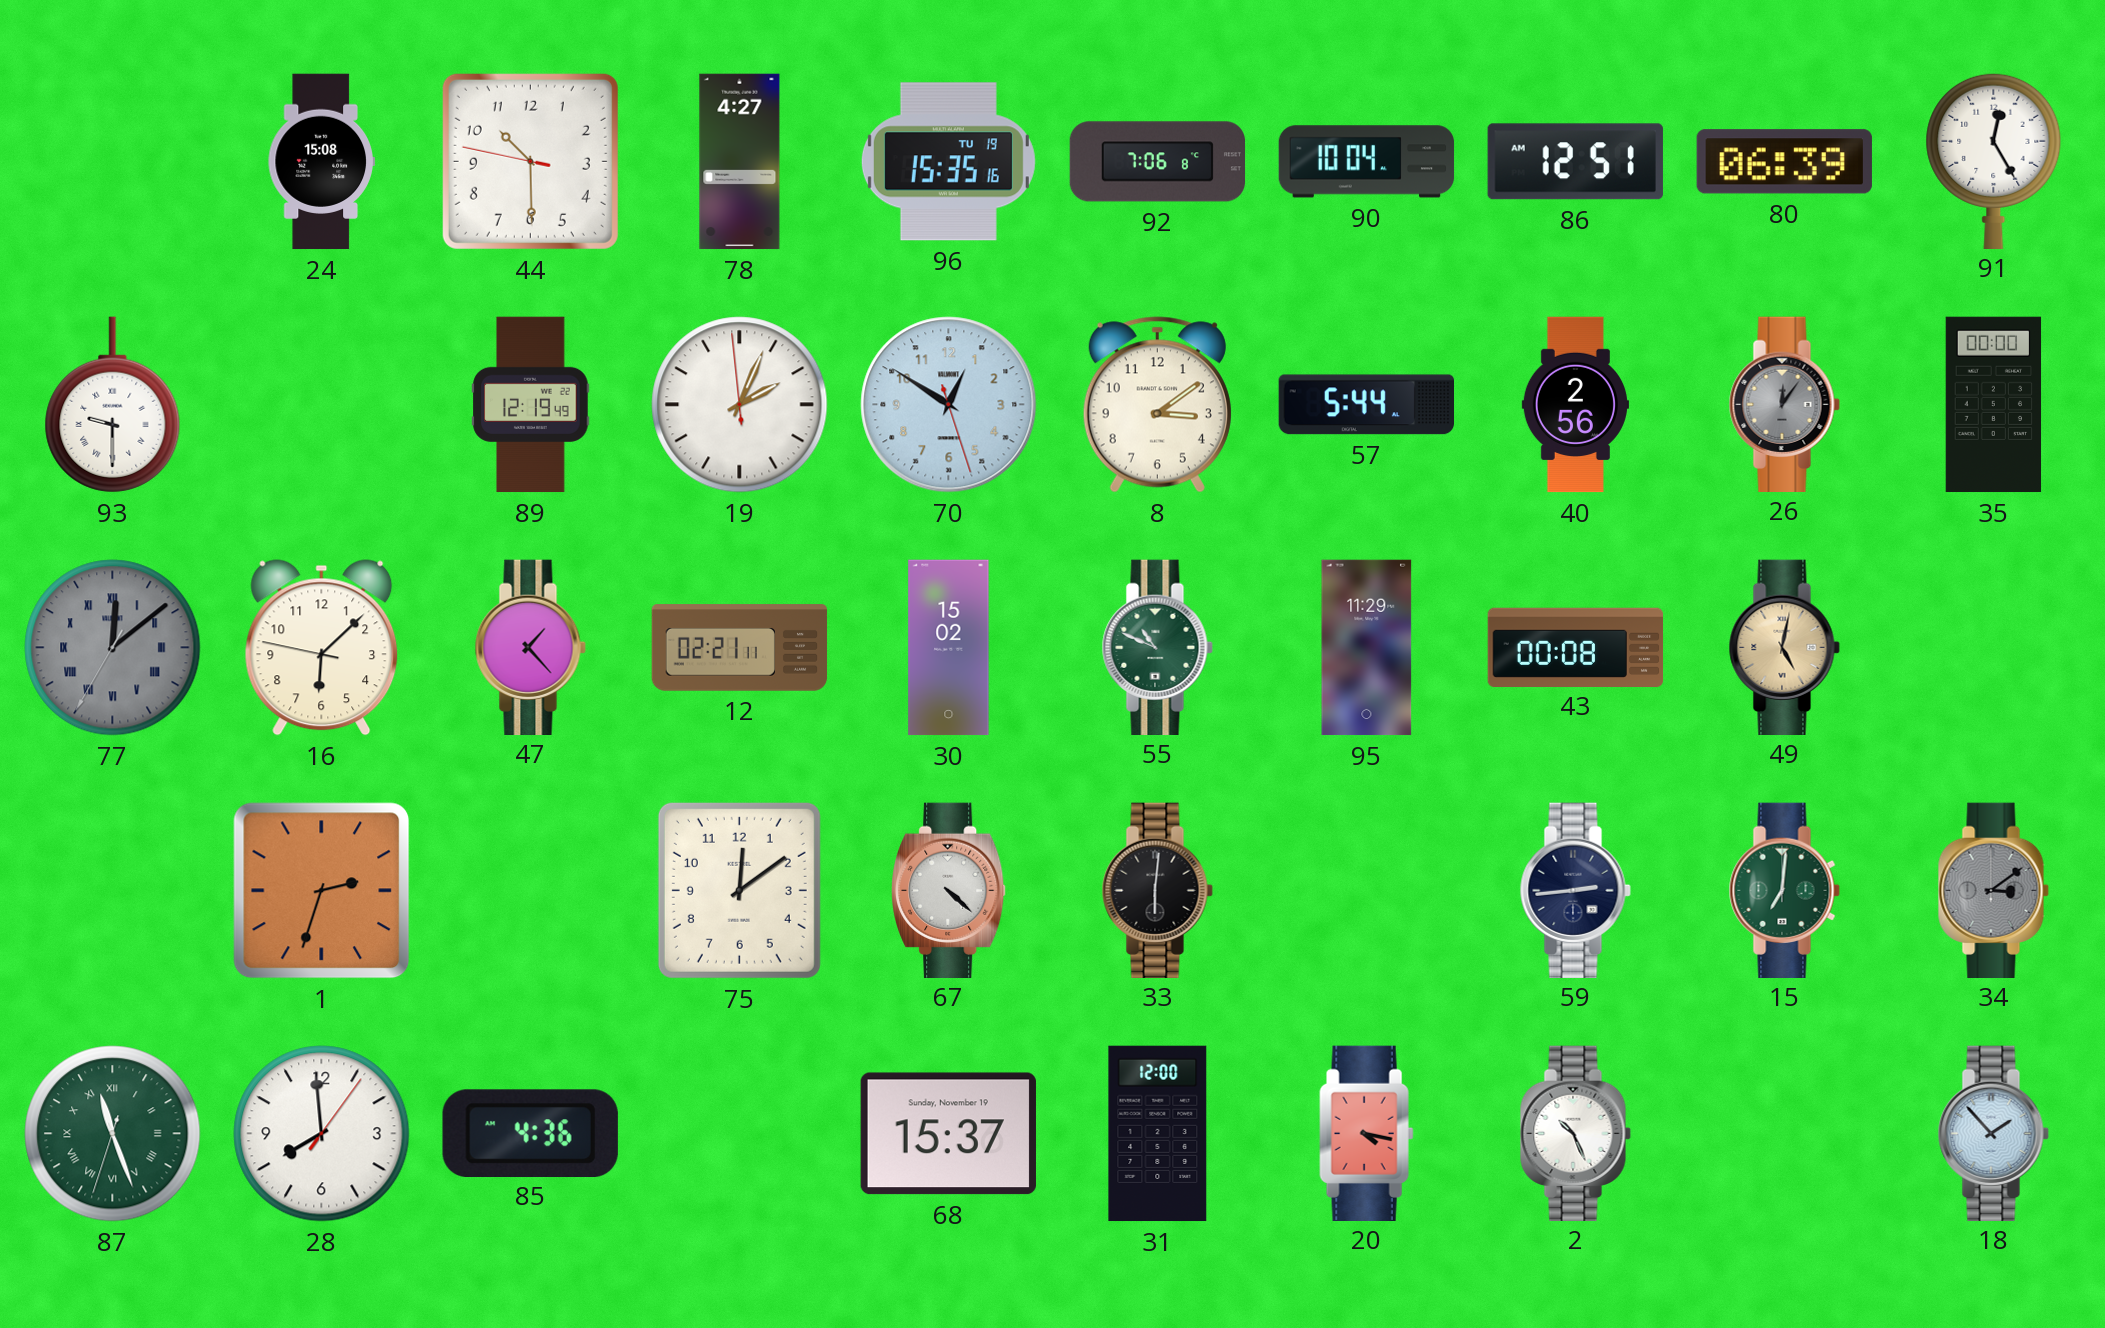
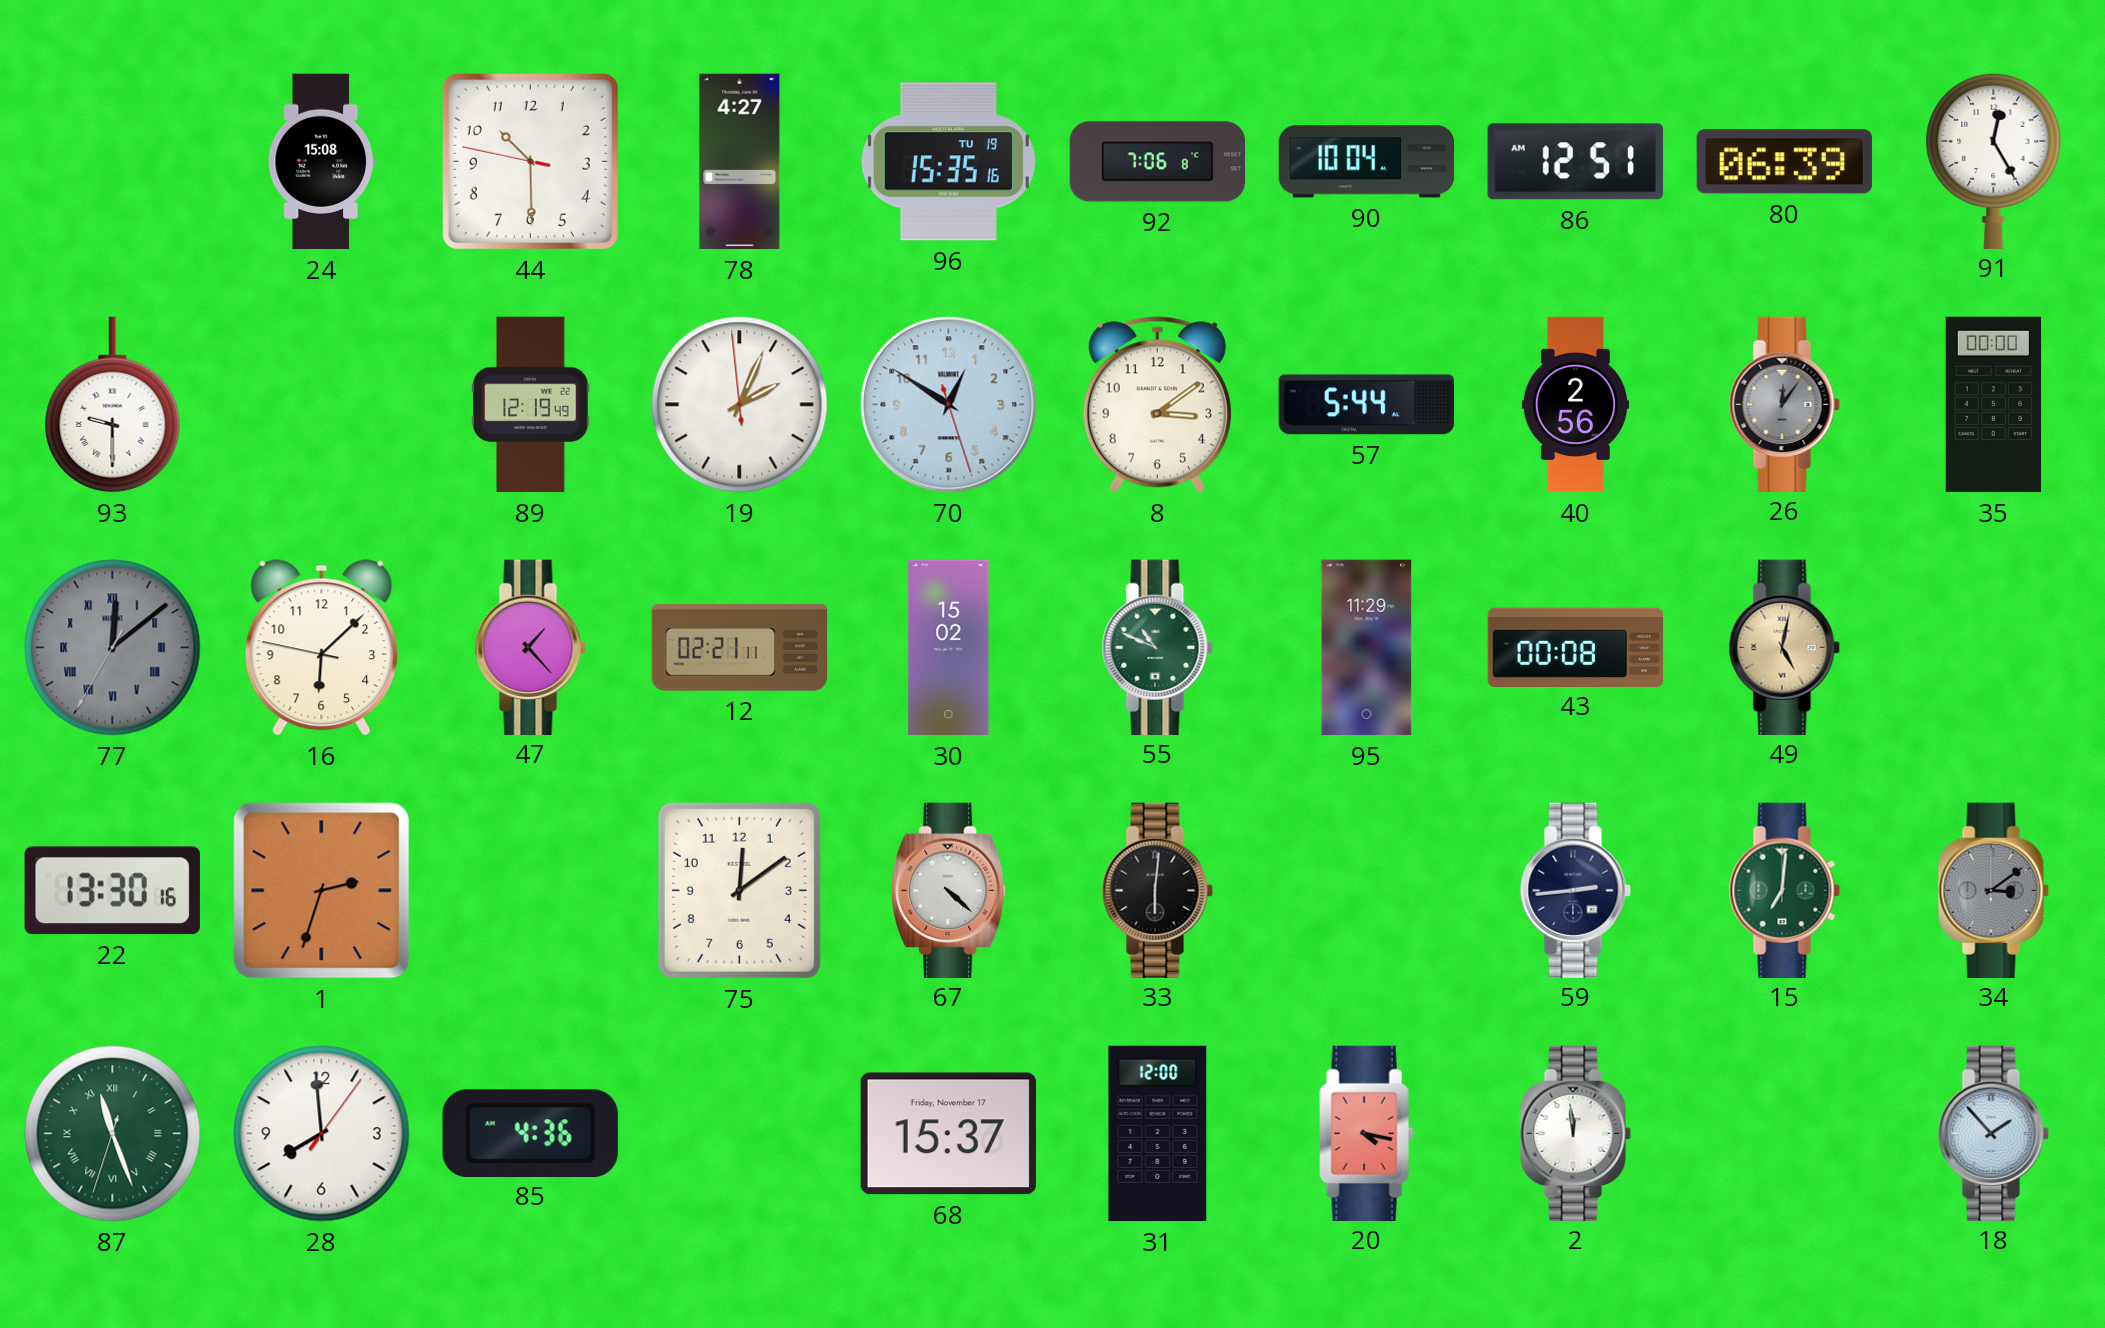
22: none -> 13:30
68 date: Sunday, November 19 -> Friday, November 17
2: 10:26 -> 11:59
